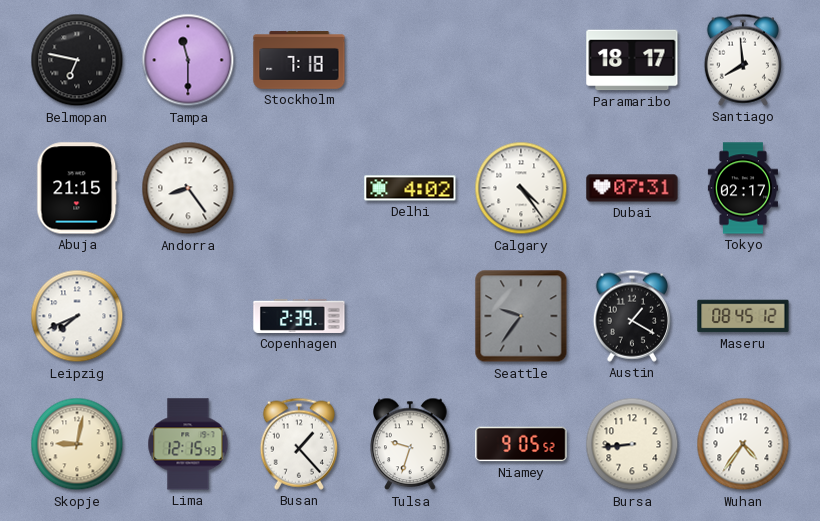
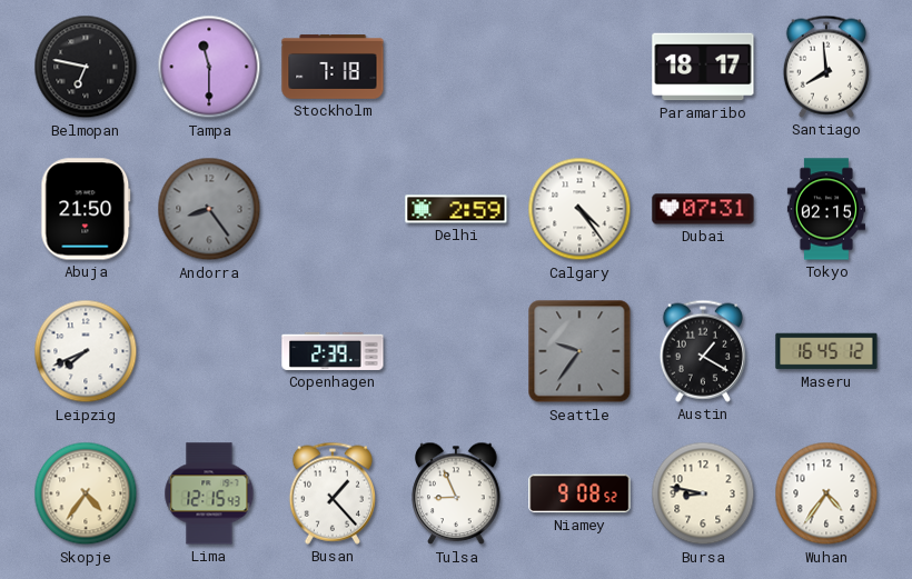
Abuja: 21:15 -> 21:50
Andorra dial: white -> grey
Delhi: 4:02 -> 2:59
Tokyo: 02:17 -> 02:15
Maseru: 08:45 -> 16:45
Skopje: 9:02 -> 4:36
Tulsa: 9:33 -> 8:56
Niamey: 9:05 -> 9:08
Bursa: 8:44 -> 8:47
